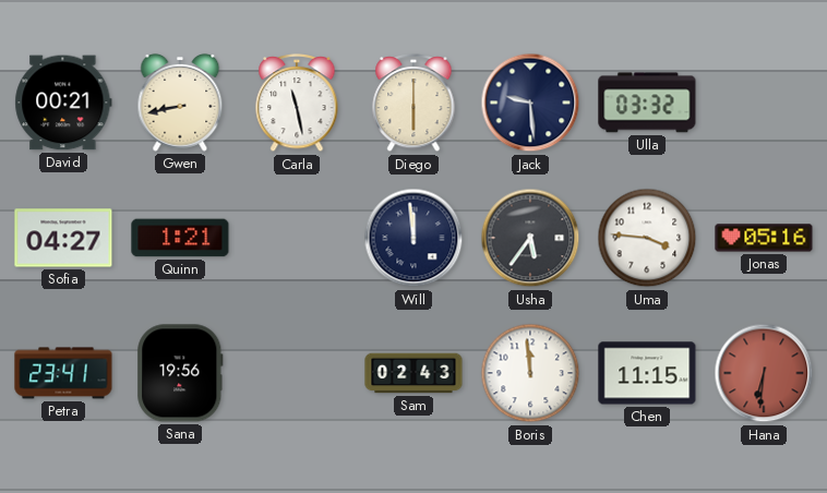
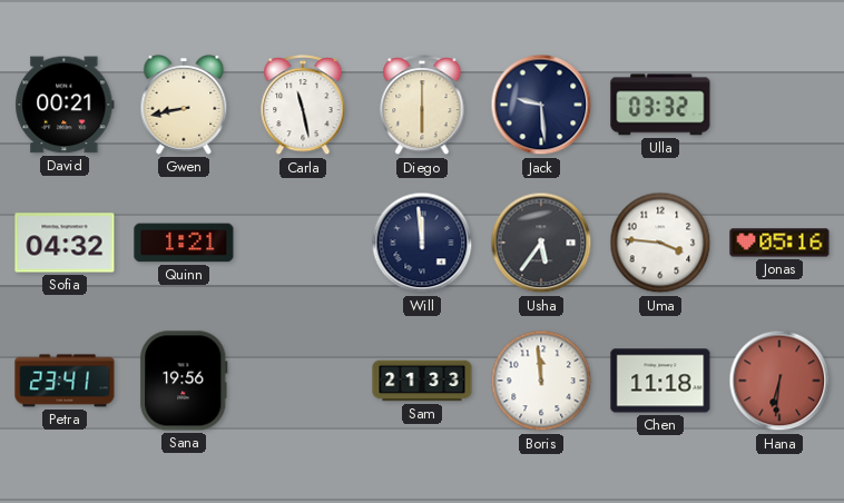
Sofia: 04:27 -> 04:32
Sam: 02:43 -> 21:33
Chen: 11:15 -> 11:18
